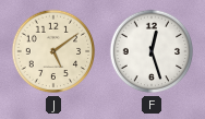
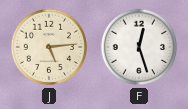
J: 5:09 -> 5:14
